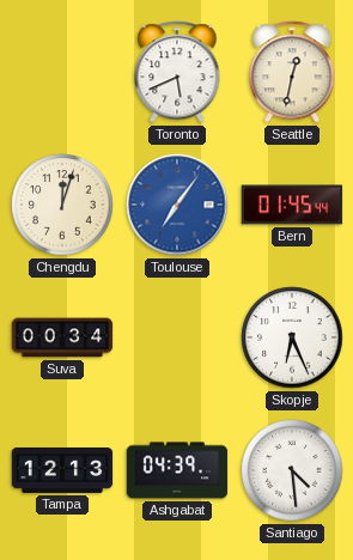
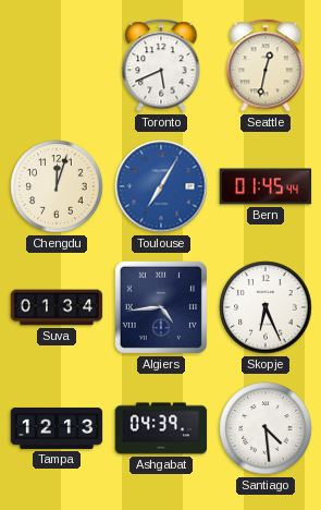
Toulouse: 7:06 -> 7:05
Suva: 00:34 -> 01:34
Algiers: none -> 4:44
